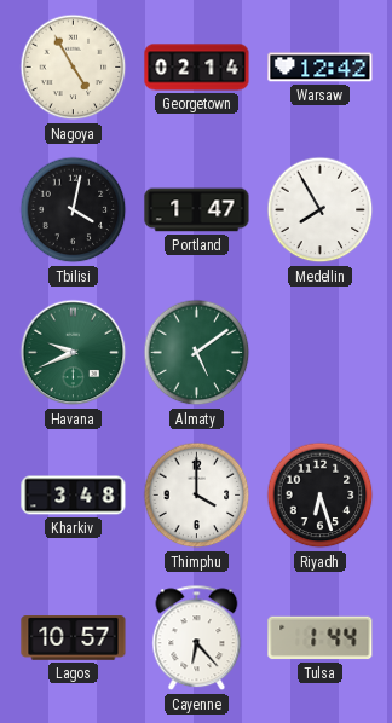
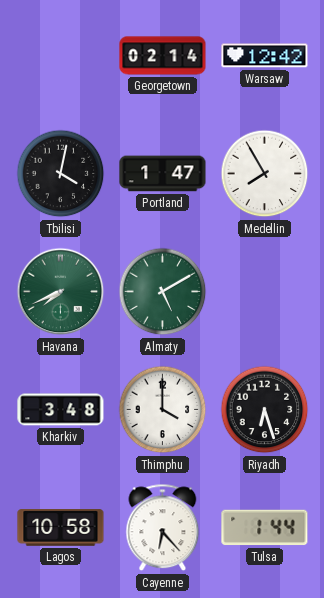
Nagoya: 4:55 -> none
Havana: 9:41 -> 7:41
Almaty: 5:09 -> 5:10
Lagos: 10:57 -> 10:58
